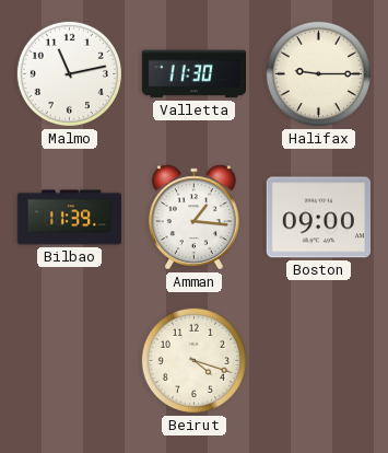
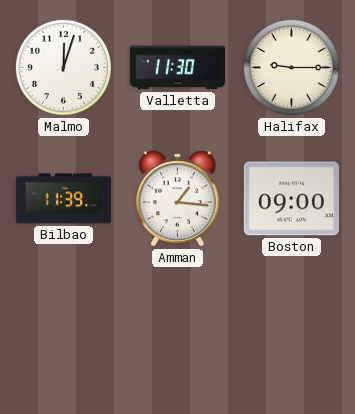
Malmo: 11:13 -> 12:03
Beirut: 4:18 -> none
